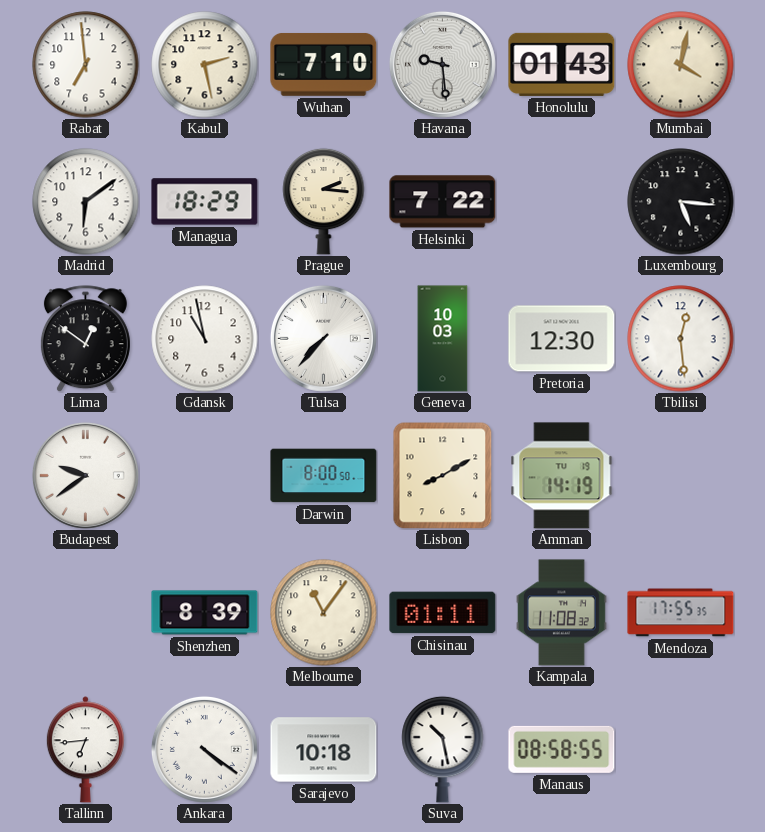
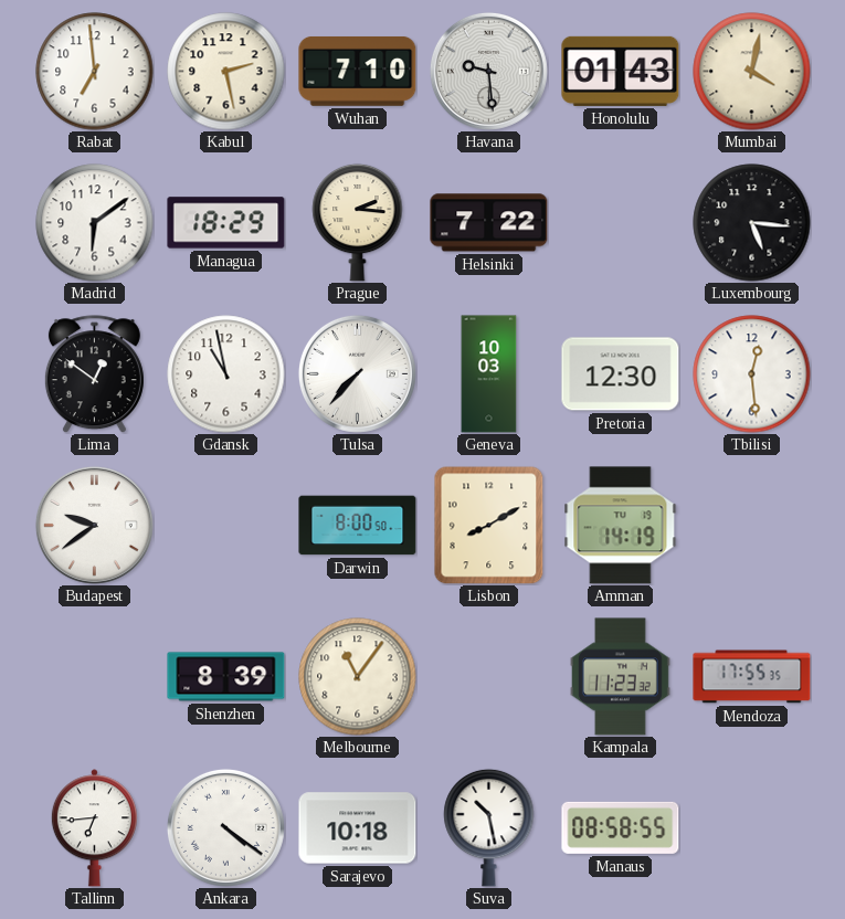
Chisinau: 01:11 -> none
Kampala: 11:08 -> 11:23
